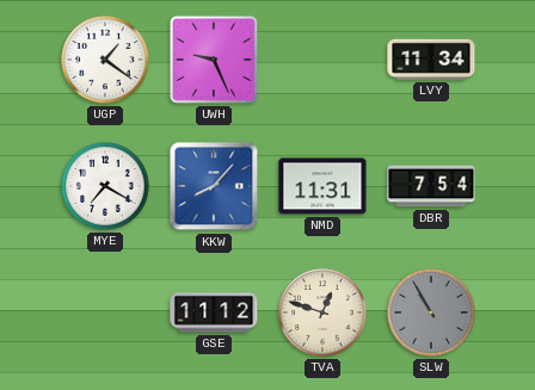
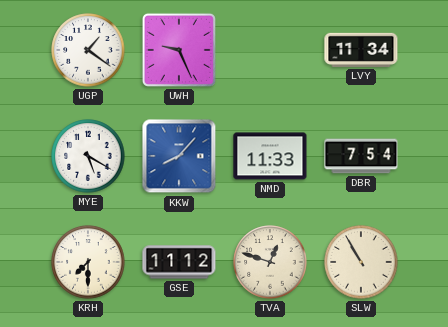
MYE: 7:20 -> 5:20
NMD: 11:31 -> 11:33
KRH: none -> 7:30
SLW dial: grey -> cream
